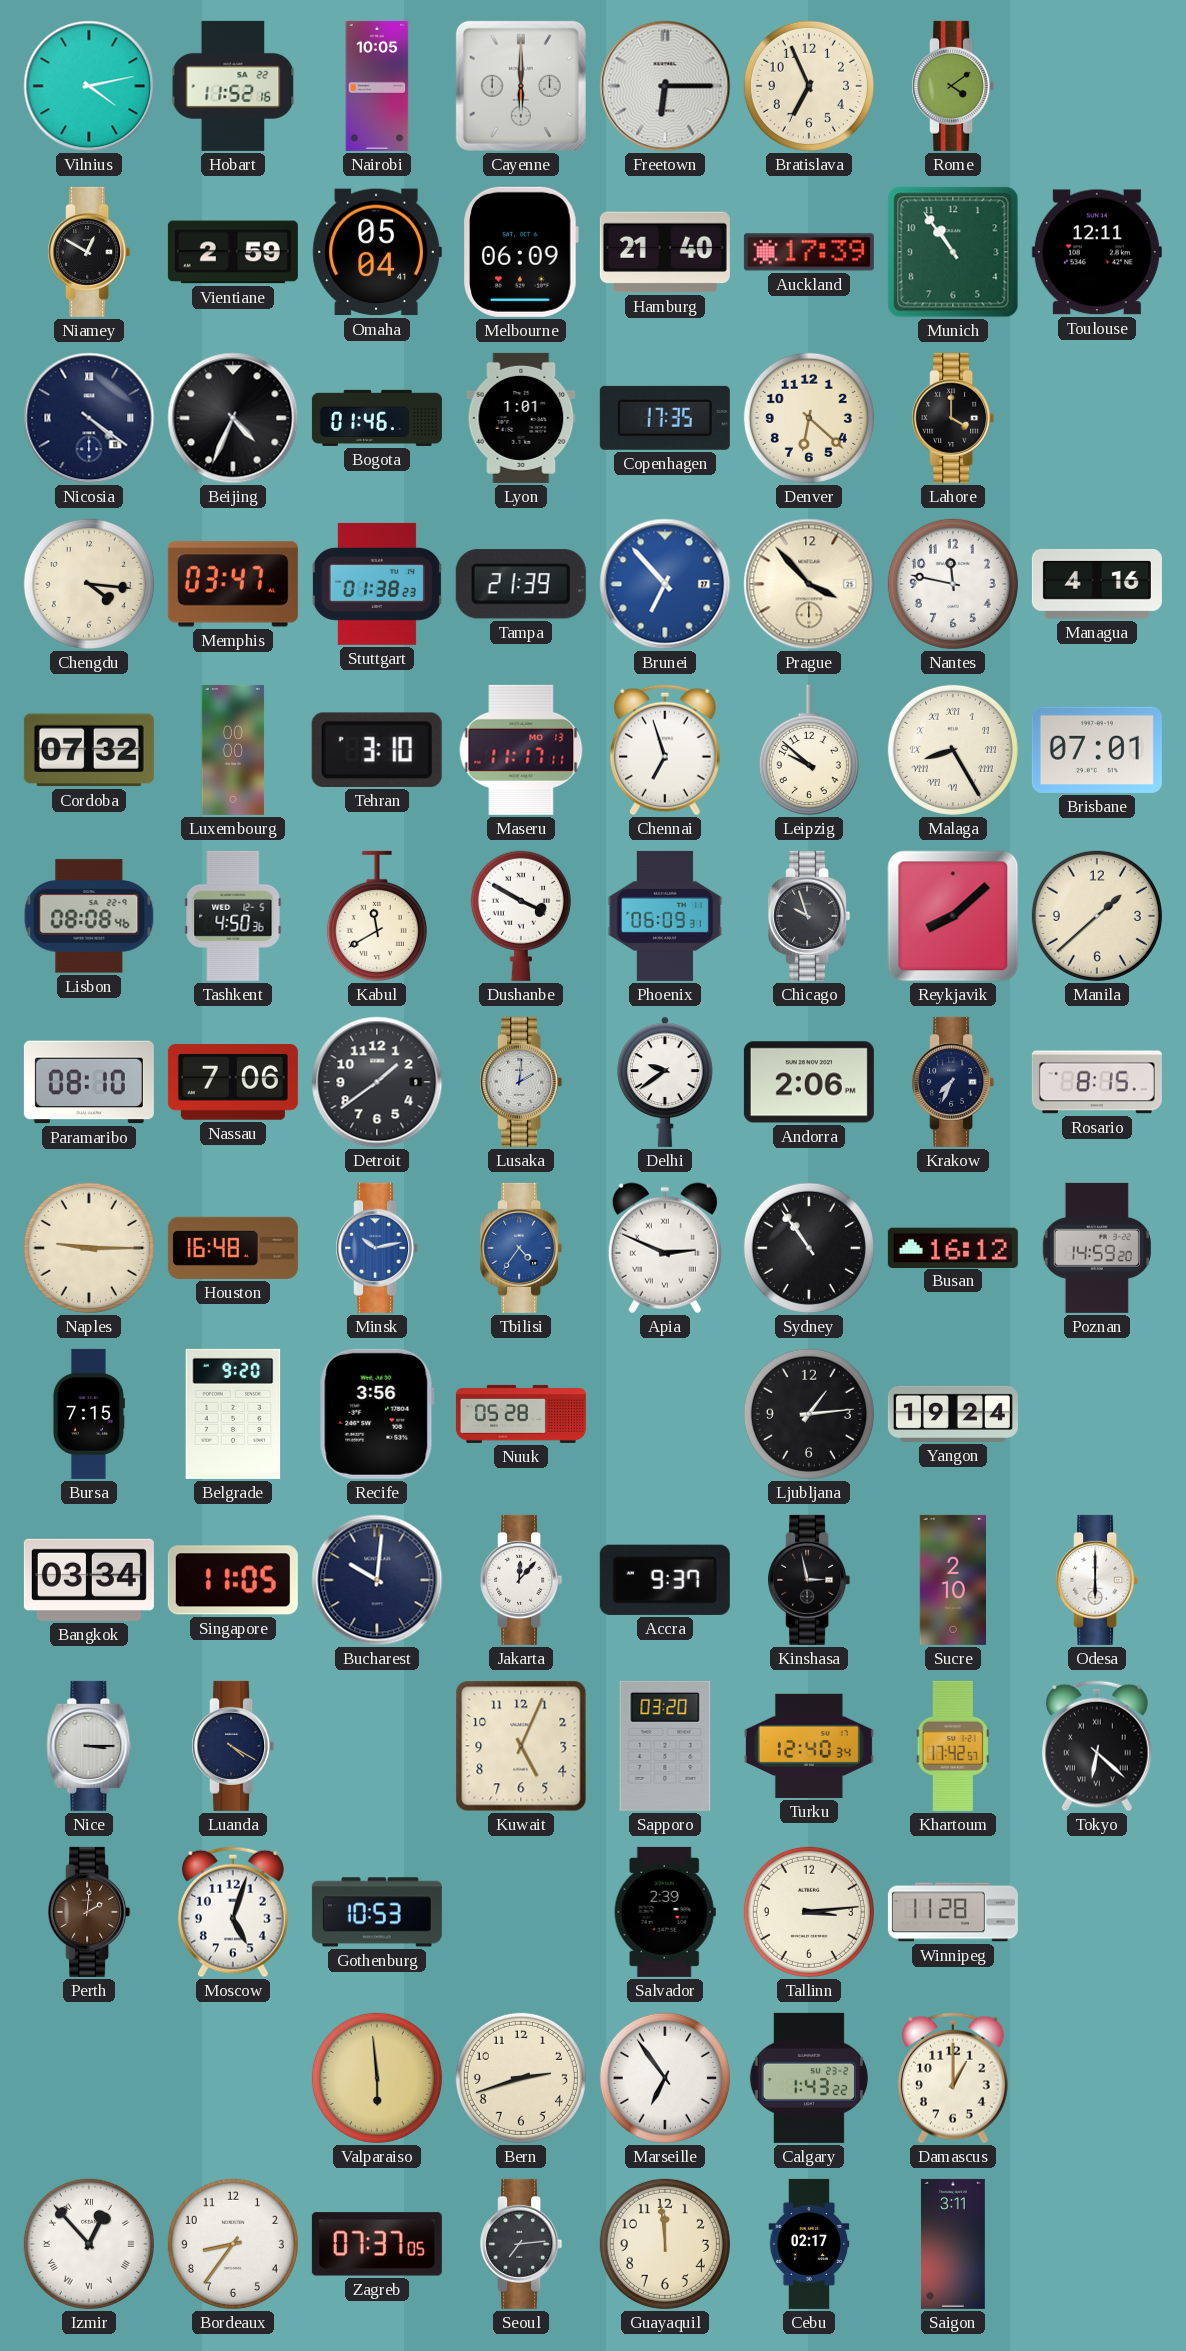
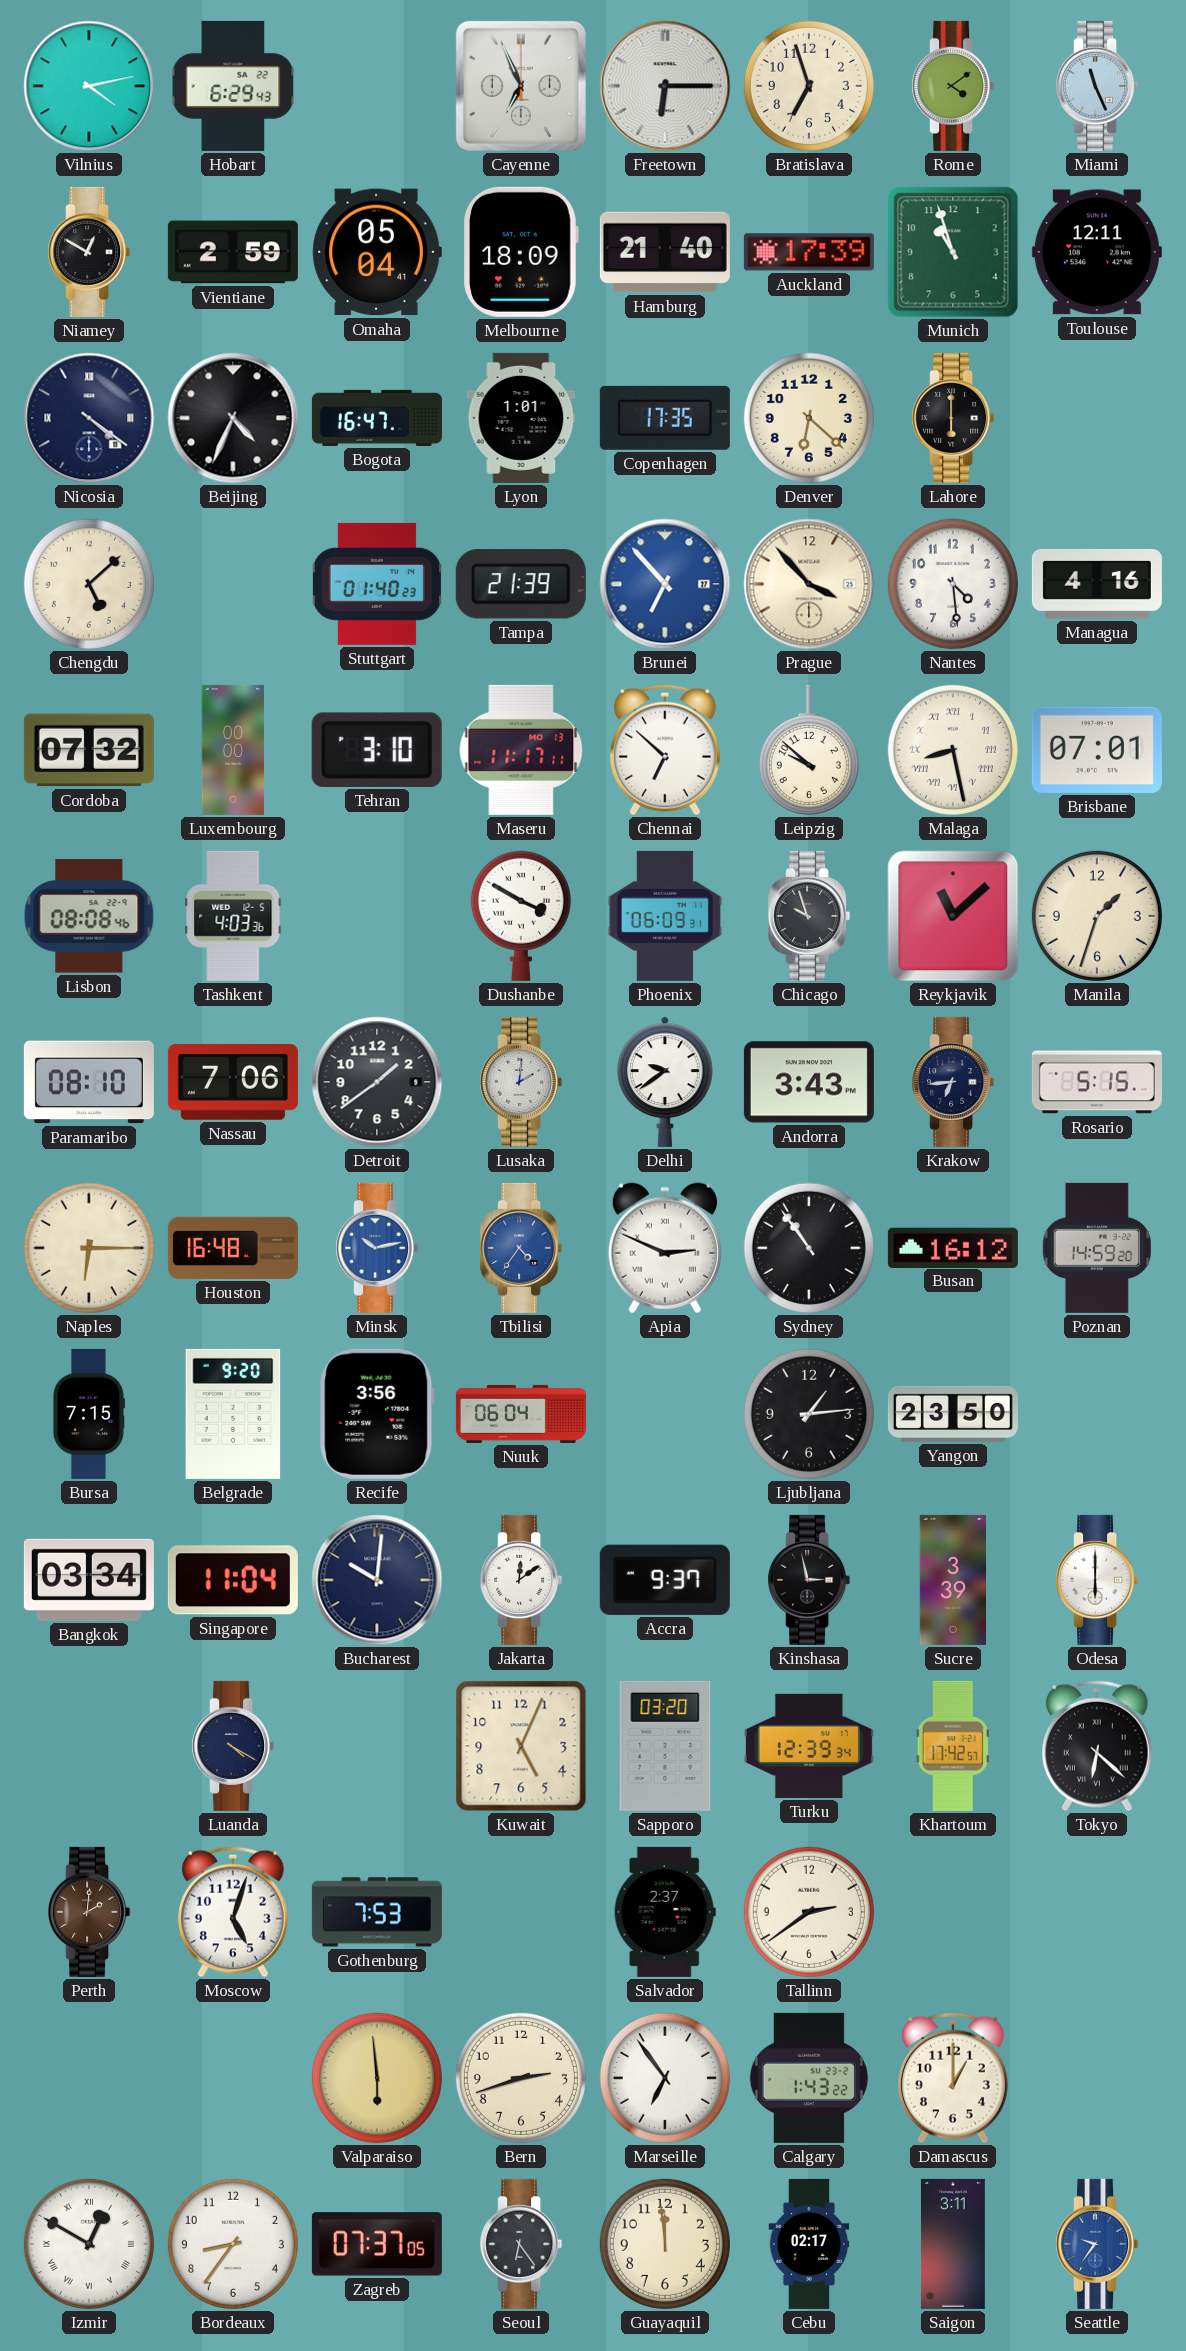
Hobart: 11:52 -> 6:29
Nairobi: 10:05 -> none
Cayenne: 6:00 -> 6:56
Bratislava: 6:56 -> 6:57
Miami: none -> 11:26
Melbourne: 06:09 -> 18:09
Munich: 10:54 -> 10:57
Bogota: 01:46 -> 16:47
Lahore: 4:00 -> 6:00
Chengdu: 4:16 -> 5:08
Memphis: 03:47 -> none
Stuttgart: 01:38 -> 01:40
Nantes: 11:47 -> 4:29
Chennai: 6:57 -> 6:52
Malaga: 8:25 -> 8:28
Tashkent: 4:50 -> 4:03
Kabul: 11:40 -> none
Reykjavik: 8:08 -> 11:08
Manila: 1:38 -> 1:33
Andorra: 2:06 -> 3:43
Krakow: 7:34 -> 6:44
Rosario: 8:15 -> 5:15
Naples: 9:15 -> 6:15
Nuuk: 05:28 -> 06:04
Yangon: 19:24 -> 23:50
Singapore: 11:05 -> 11:04
Jakarta: 12:07 -> 12:09
Sucre: 2:10 -> 3:39
Nice: 3:15 -> none
Turku: 12:40 -> 12:39
Gothenburg: 10:53 -> 7:53
Salvador: 2:39 -> 2:37
Tallinn: 3:14 -> 2:39
Winnipeg: 11:28 -> none
Izmir: 12:53 -> 12:50
Seoul: 7:14 -> 6:24
Seattle: none -> 9:36
